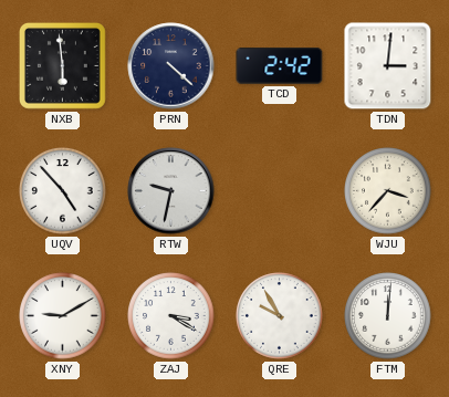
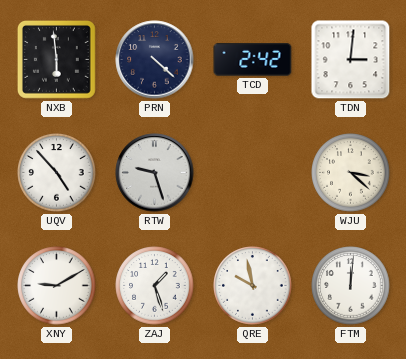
RTW: 9:32 -> 9:27
WJU: 3:37 -> 3:22
ZAJ: 3:20 -> 1:27
QRE: 9:55 -> 9:58
